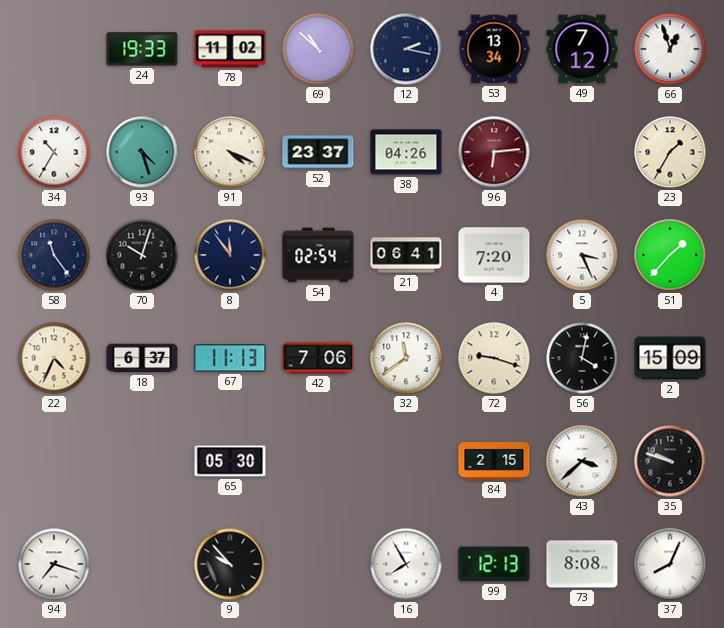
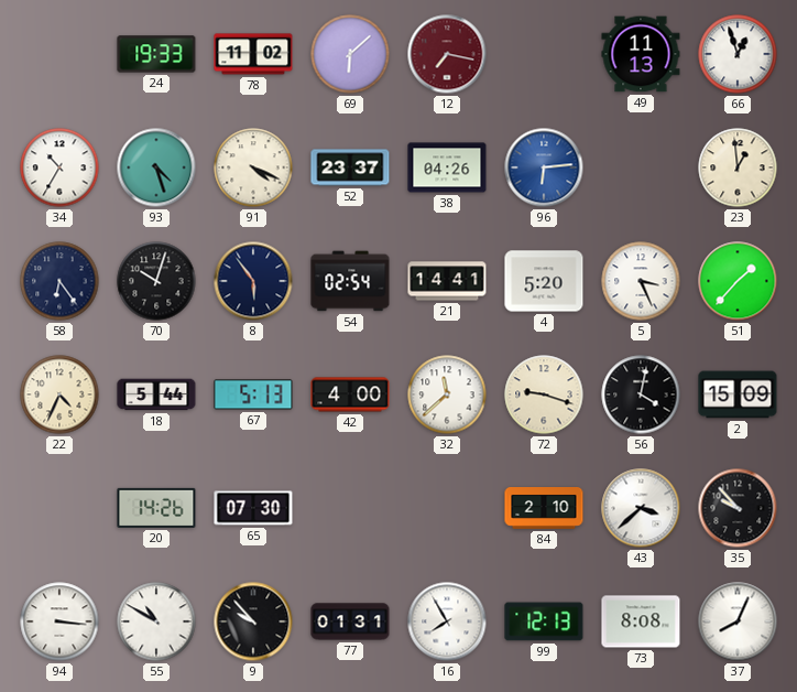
69: 10:52 -> 6:08
12: 2:17 -> 7:17
12 dial: navy -> burgundy
53: 13:34 -> none
49: 7:12 -> 11:13
96 dial: burgundy -> blue
23: 1:35 -> 12:59
58: 11:24 -> 6:24
8: 11:54 -> 5:54
21: 06:41 -> 14:41
4: 7:20 -> 5:20
18: 6:37 -> 5:44
67: 11:13 -> 5:13
42: 7:06 -> 4:00
32: 11:39 -> 11:38
20: none -> 14:26
65: 05:30 -> 07:30
84: 2:15 -> 2:10
35: 9:48 -> 9:53
94: 7:18 -> 3:16
55: none -> 10:50
77: none -> 01:31
